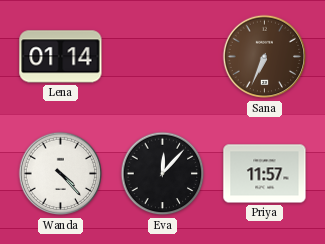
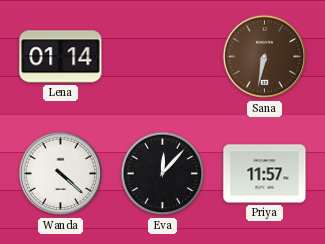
Sana: 6:34 -> 6:32
Wanda: 4:23 -> 4:22
